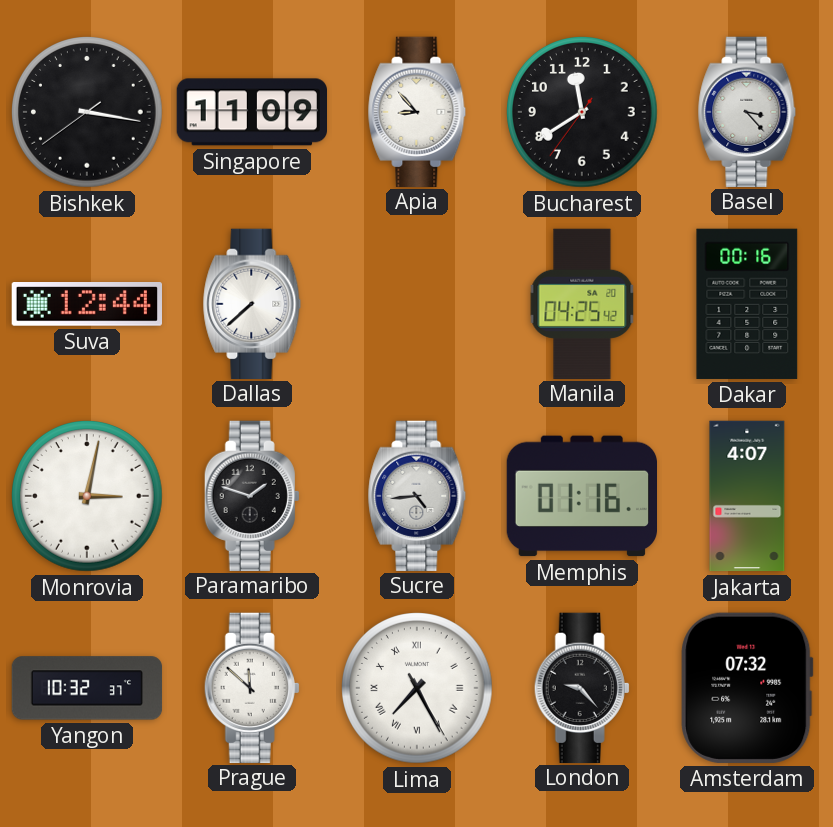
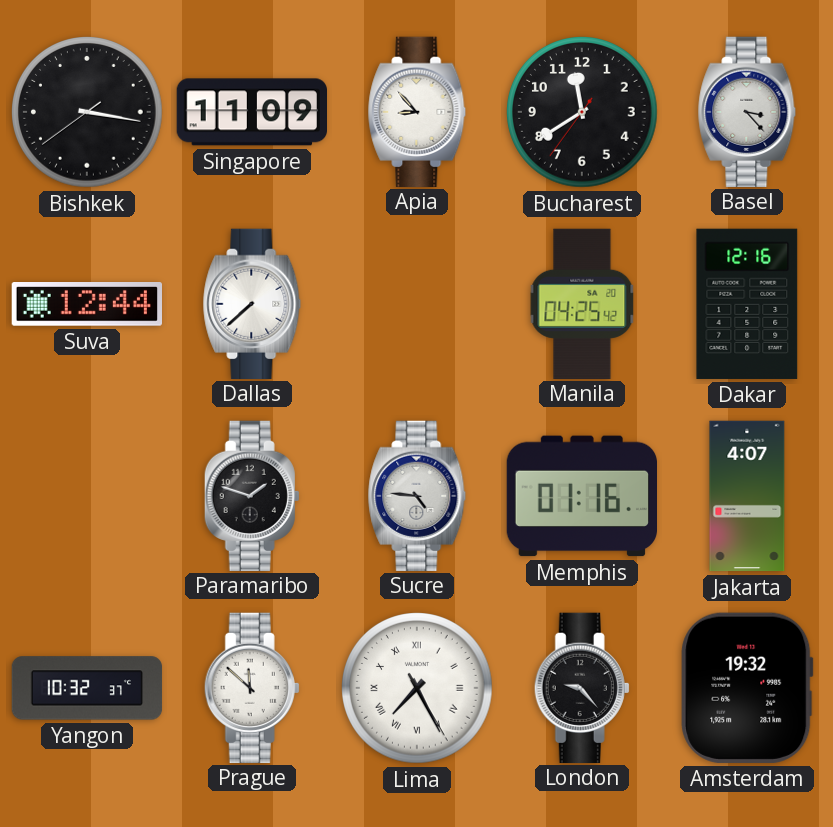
Dakar: 00:16 -> 12:16
Monrovia: 3:02 -> none
Sucre: 4:44 -> 4:46
Amsterdam: 07:32 -> 19:32
